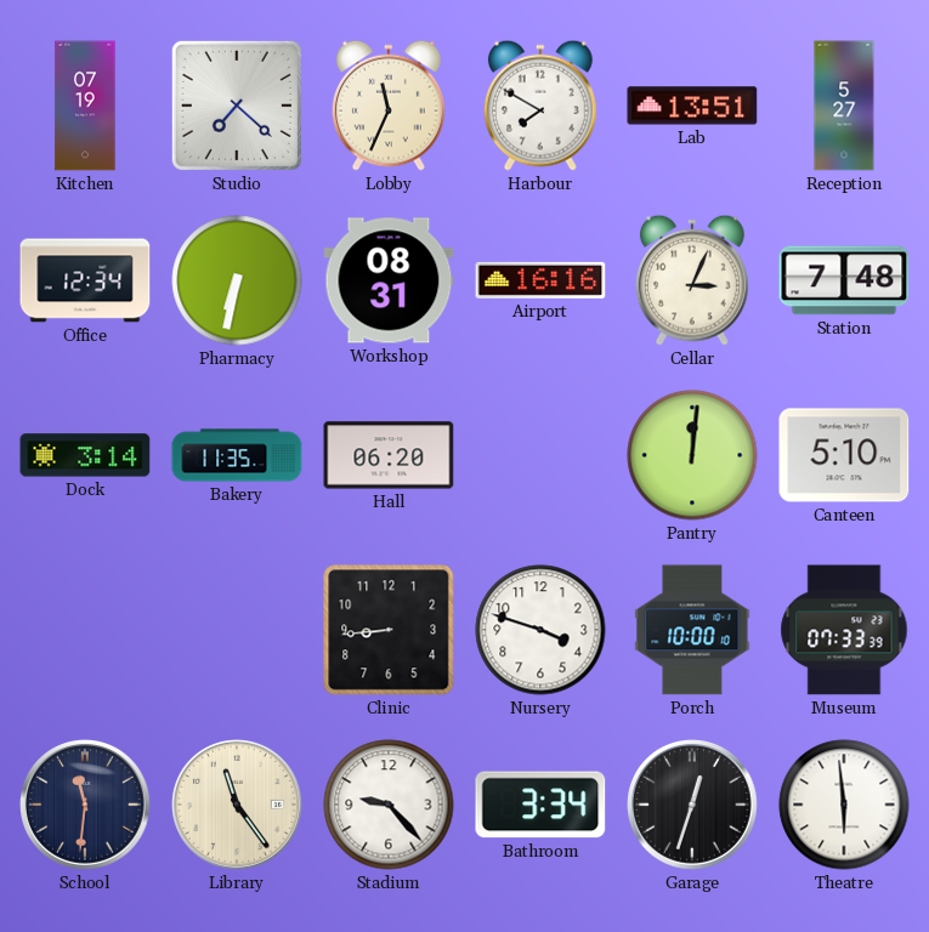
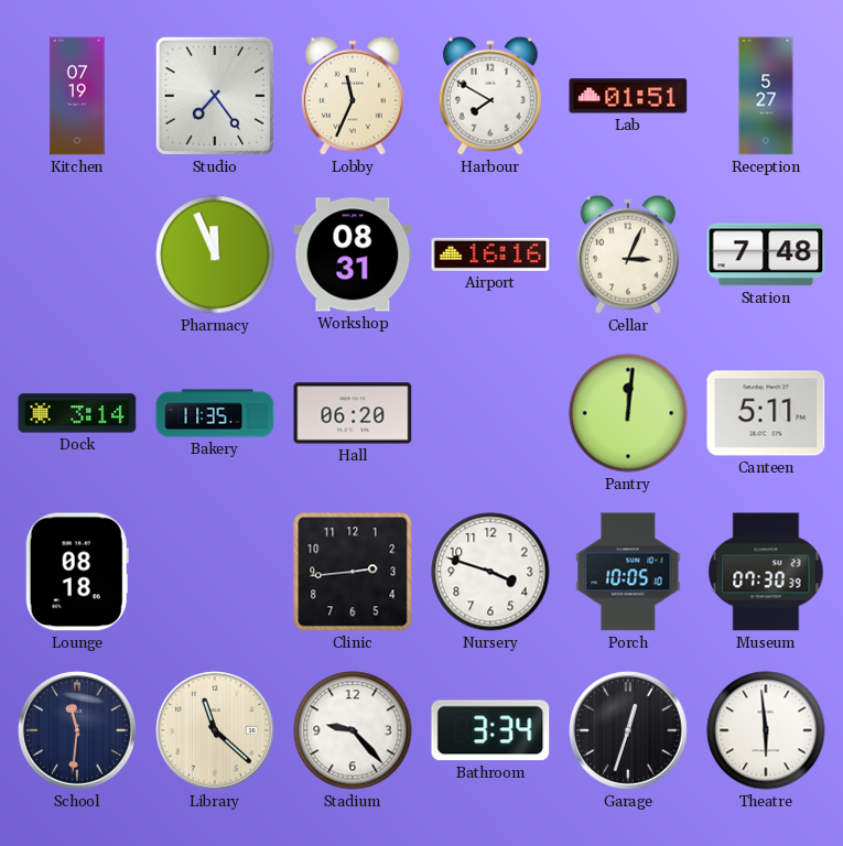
Studio: 7:22 -> 7:24
Lab: 13:51 -> 01:51
Office: 12:34 -> none
Pharmacy: 6:32 -> 11:56
Canteen: 5:10 -> 5:11
Lounge: none -> 08:18
Clinic: 8:44 -> 2:44
Porch: 10:00 -> 10:05
Museum: 07:33 -> 07:30
Library: 11:24 -> 11:22
